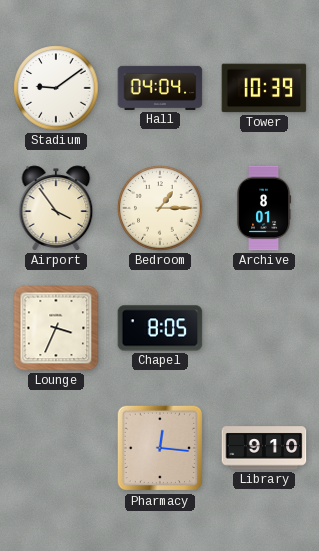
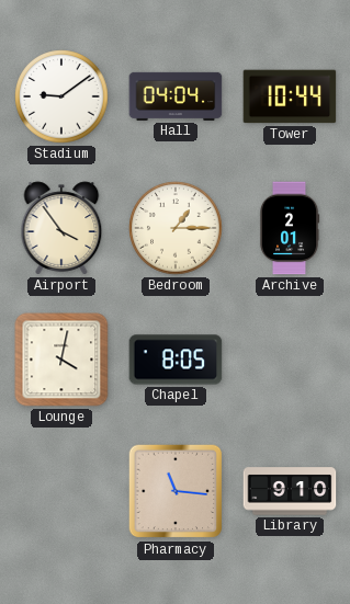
Tower: 10:39 -> 10:44
Archive: 8:01 -> 2:01
Lounge: 3:34 -> 4:02
Pharmacy: 12:16 -> 11:16
